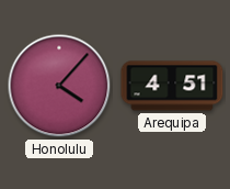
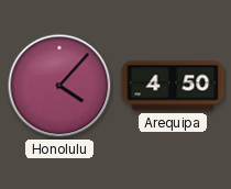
Arequipa: 4:51 -> 4:50
